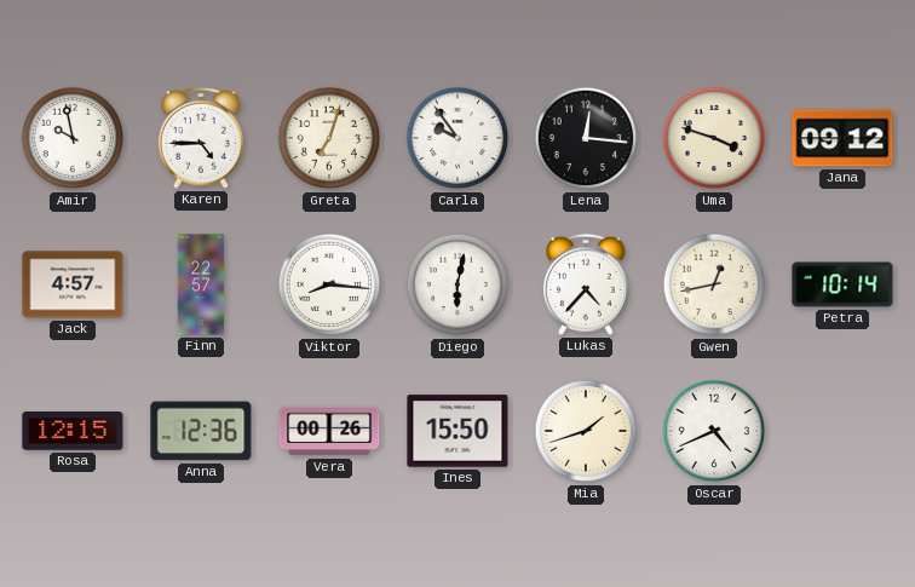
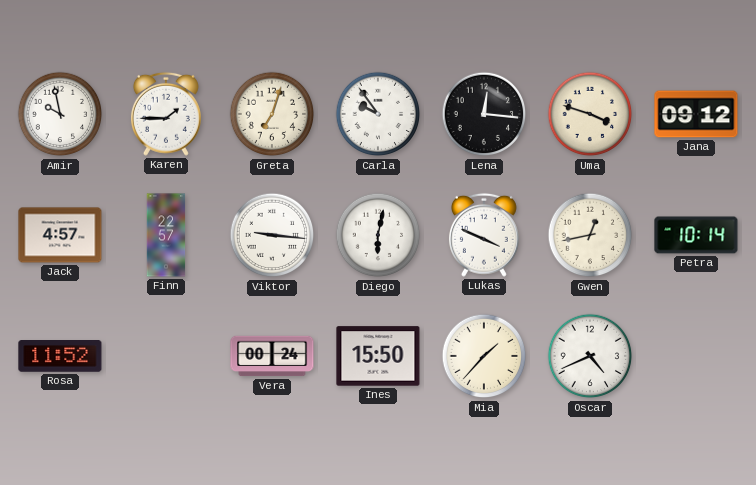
Karen: 4:45 -> 1:45
Viktor: 8:16 -> 9:16
Lukas: 4:37 -> 3:49
Rosa: 12:15 -> 11:52
Anna: 12:36 -> none
Vera: 00:26 -> 00:24
Mia: 1:42 -> 1:37
